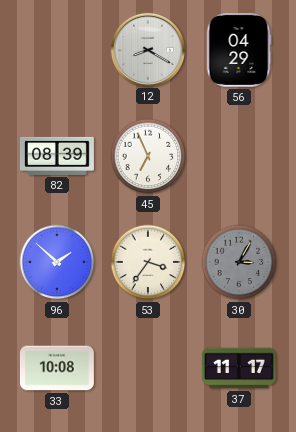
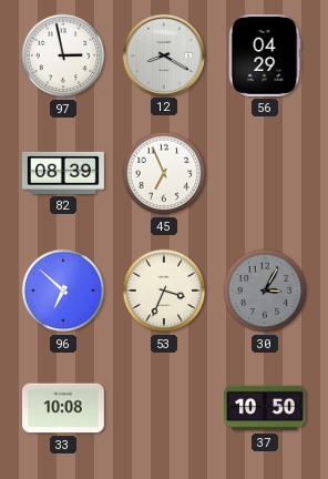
97: none -> 2:58
96: 1:52 -> 6:52
53: 3:36 -> 3:34
37: 11:17 -> 10:50
